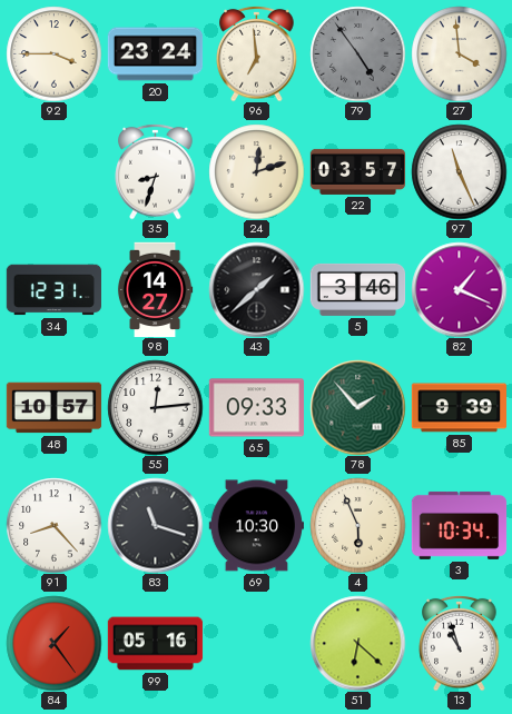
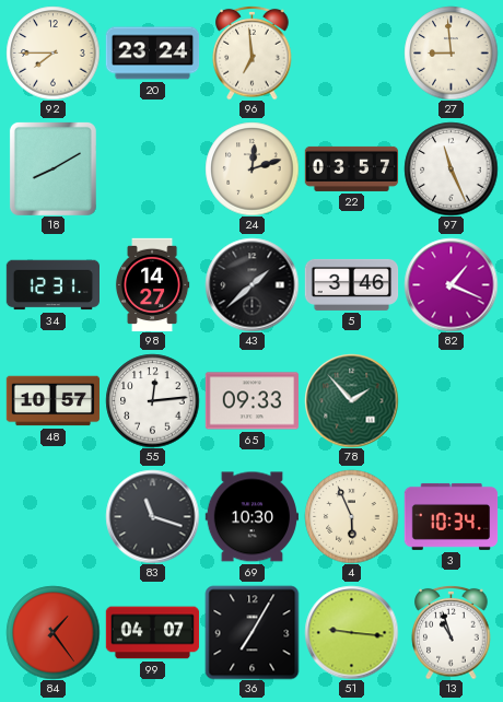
92: 3:45 -> 7:45
79: 4:54 -> none
27: 3:59 -> 8:59
18: none -> 8:10
35: 8:33 -> none
85: 9:39 -> none
91: 8:23 -> none
99: 05:16 -> 04:07
36: none -> 7:05
51: 6:22 -> 9:16
